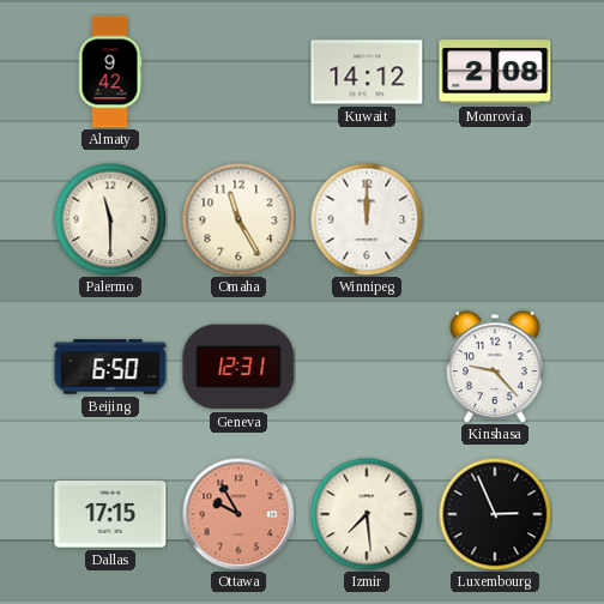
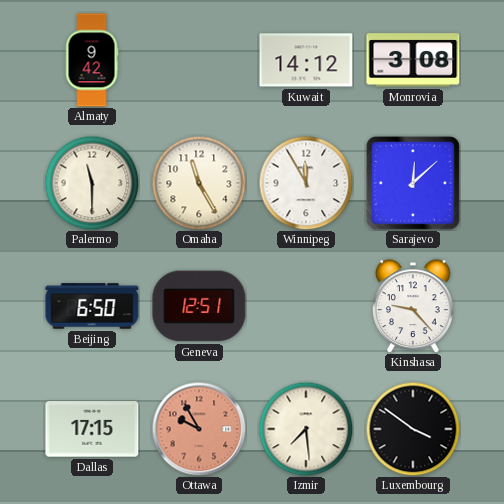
Monrovia: 2:08 -> 3:08
Winnipeg: 12:00 -> 11:55
Sarajevo: none -> 12:08
Geneva: 12:31 -> 12:51
Luxembourg: 2:56 -> 3:51
